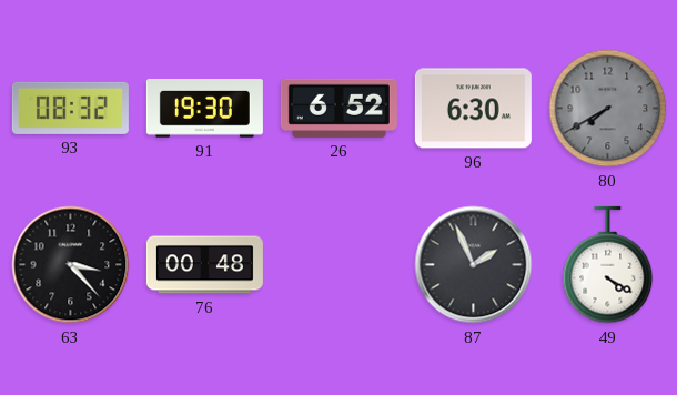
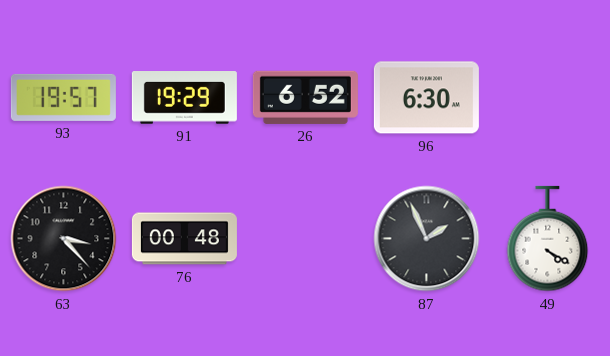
93: 08:32 -> 19:57
91: 19:30 -> 19:29
80: 7:40 -> none
